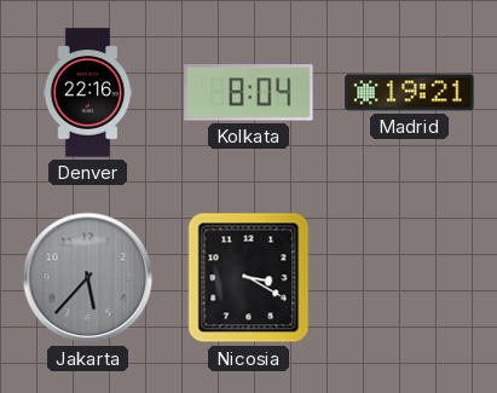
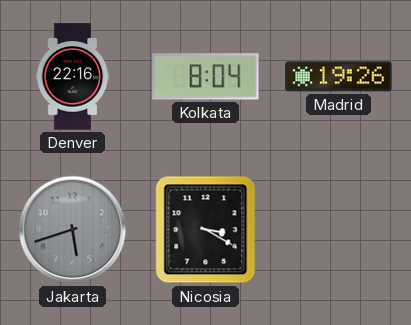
Madrid: 19:21 -> 19:26
Jakarta: 5:37 -> 5:42
